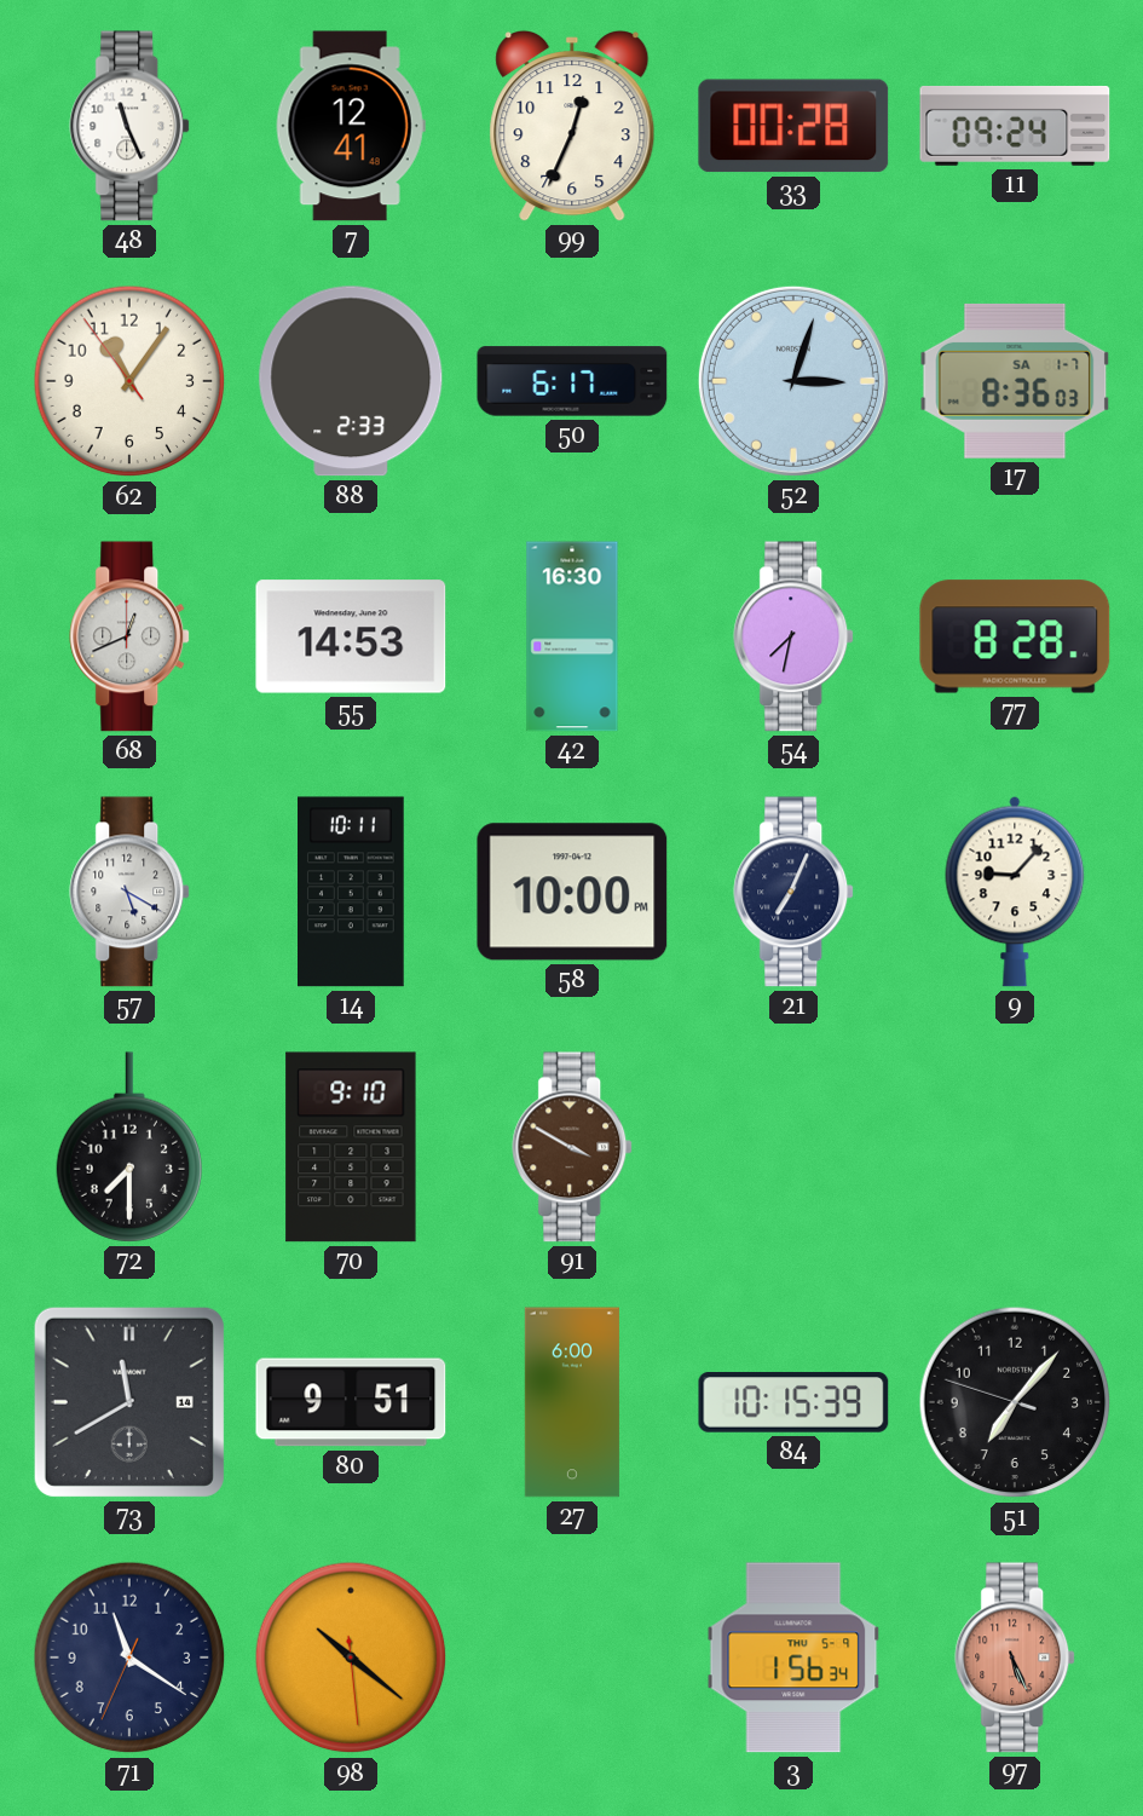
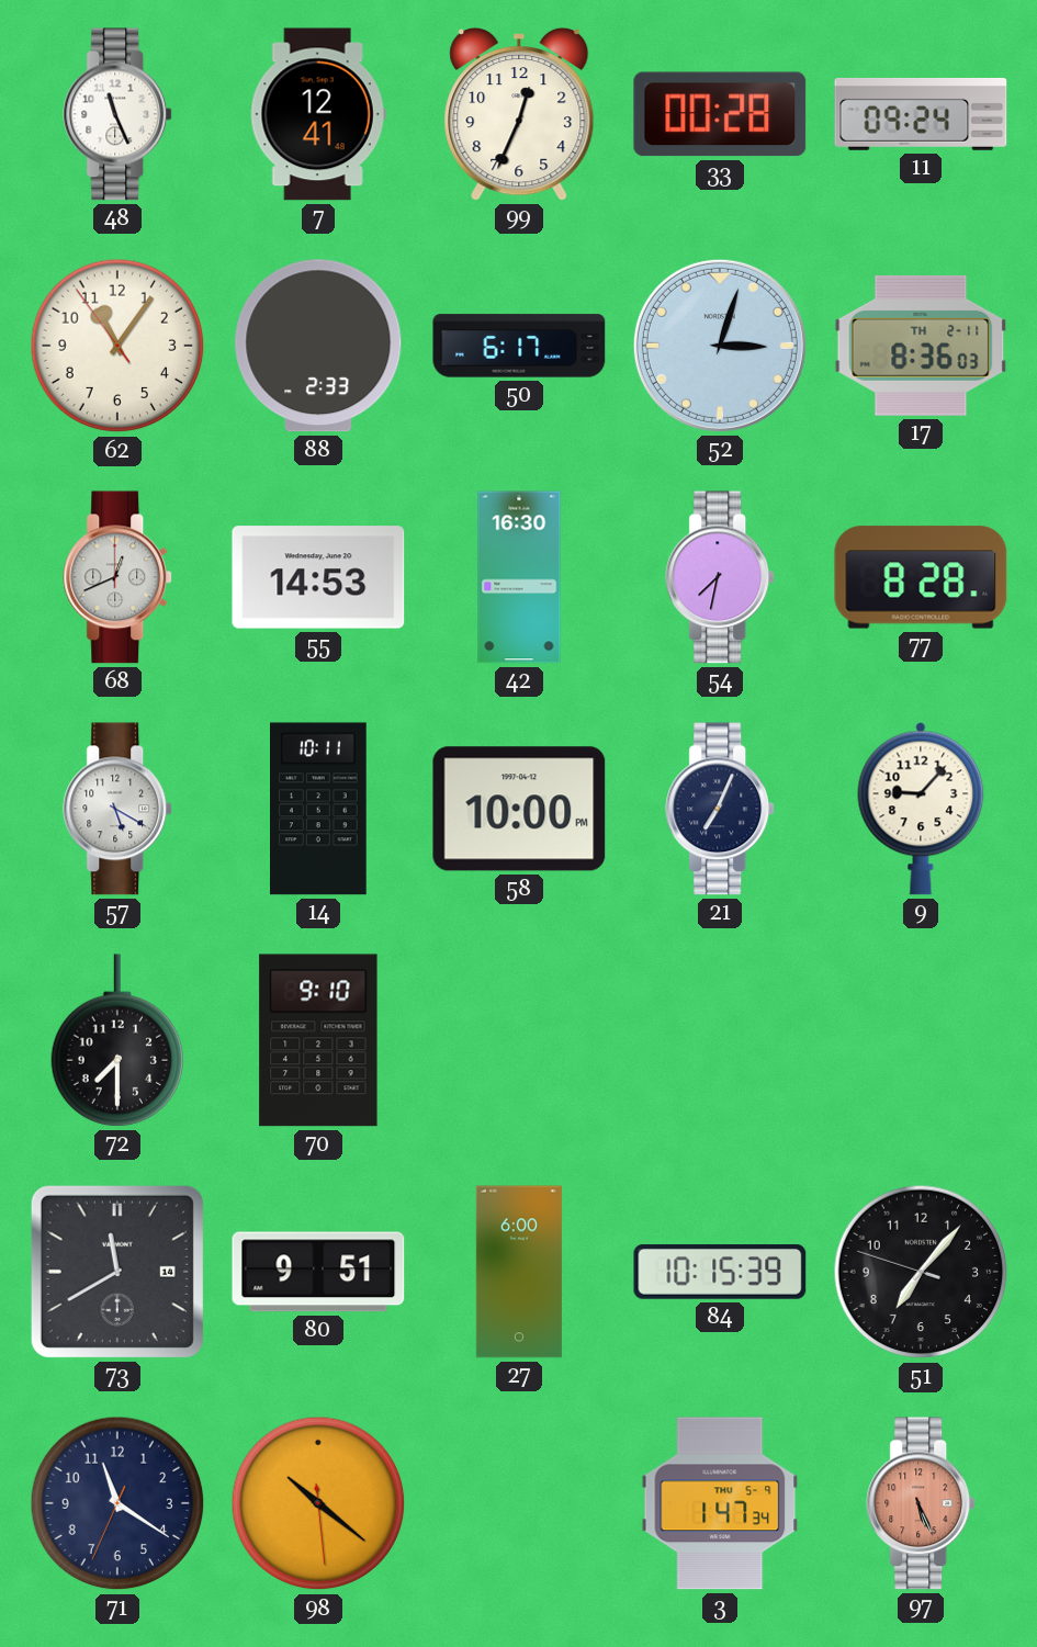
17 date: SA 1-7 -> TH 2-11
91: 3:50 -> none
3: 1:56 -> 1:47
